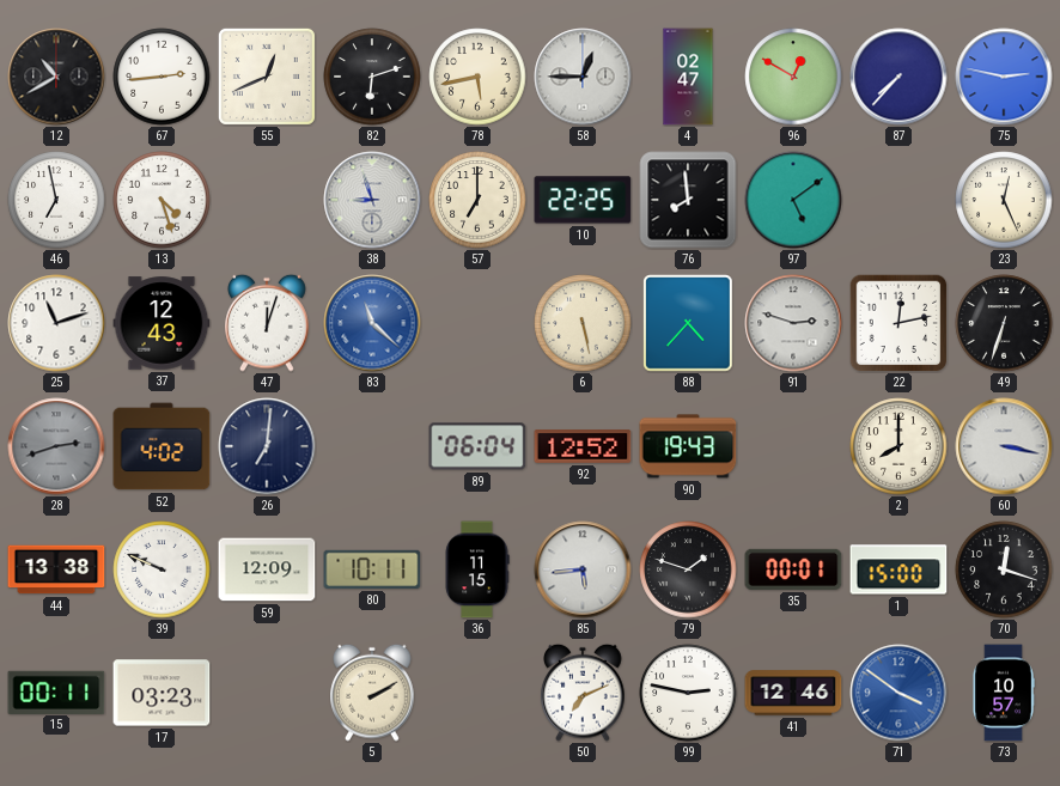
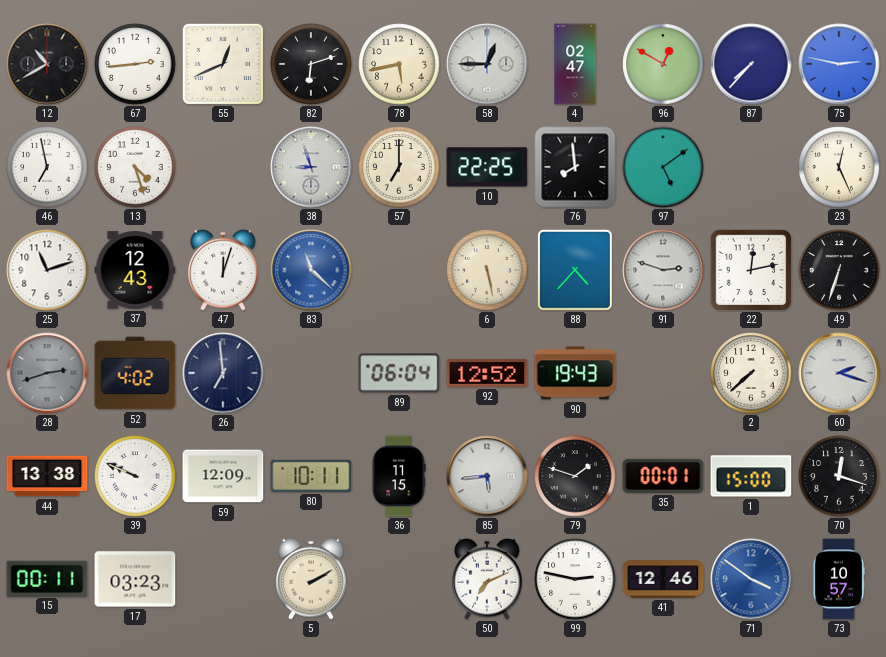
26: 7:01 -> 6:59
2: 8:00 -> 7:38
60: 3:17 -> 2:18
